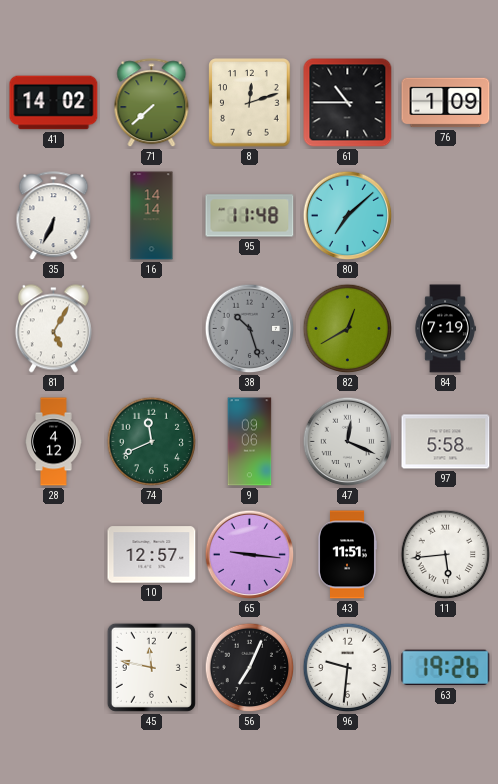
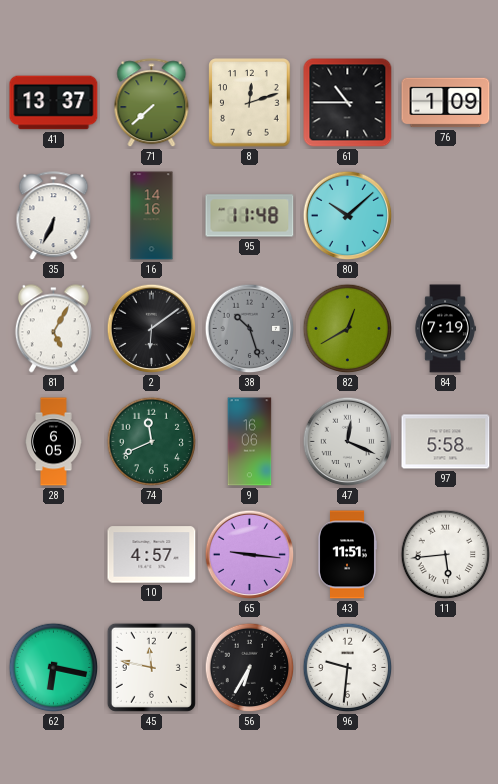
41: 14:02 -> 13:37
16: 14:14 -> 14:16
80: 7:08 -> 10:08
2: none -> 6:09
28: 4:12 -> 6:05
9: 09:06 -> 16:06
10: 12:57 -> 4:57
62: none -> 6:17
56: 7:04 -> 6:35
63: 19:26 -> none
